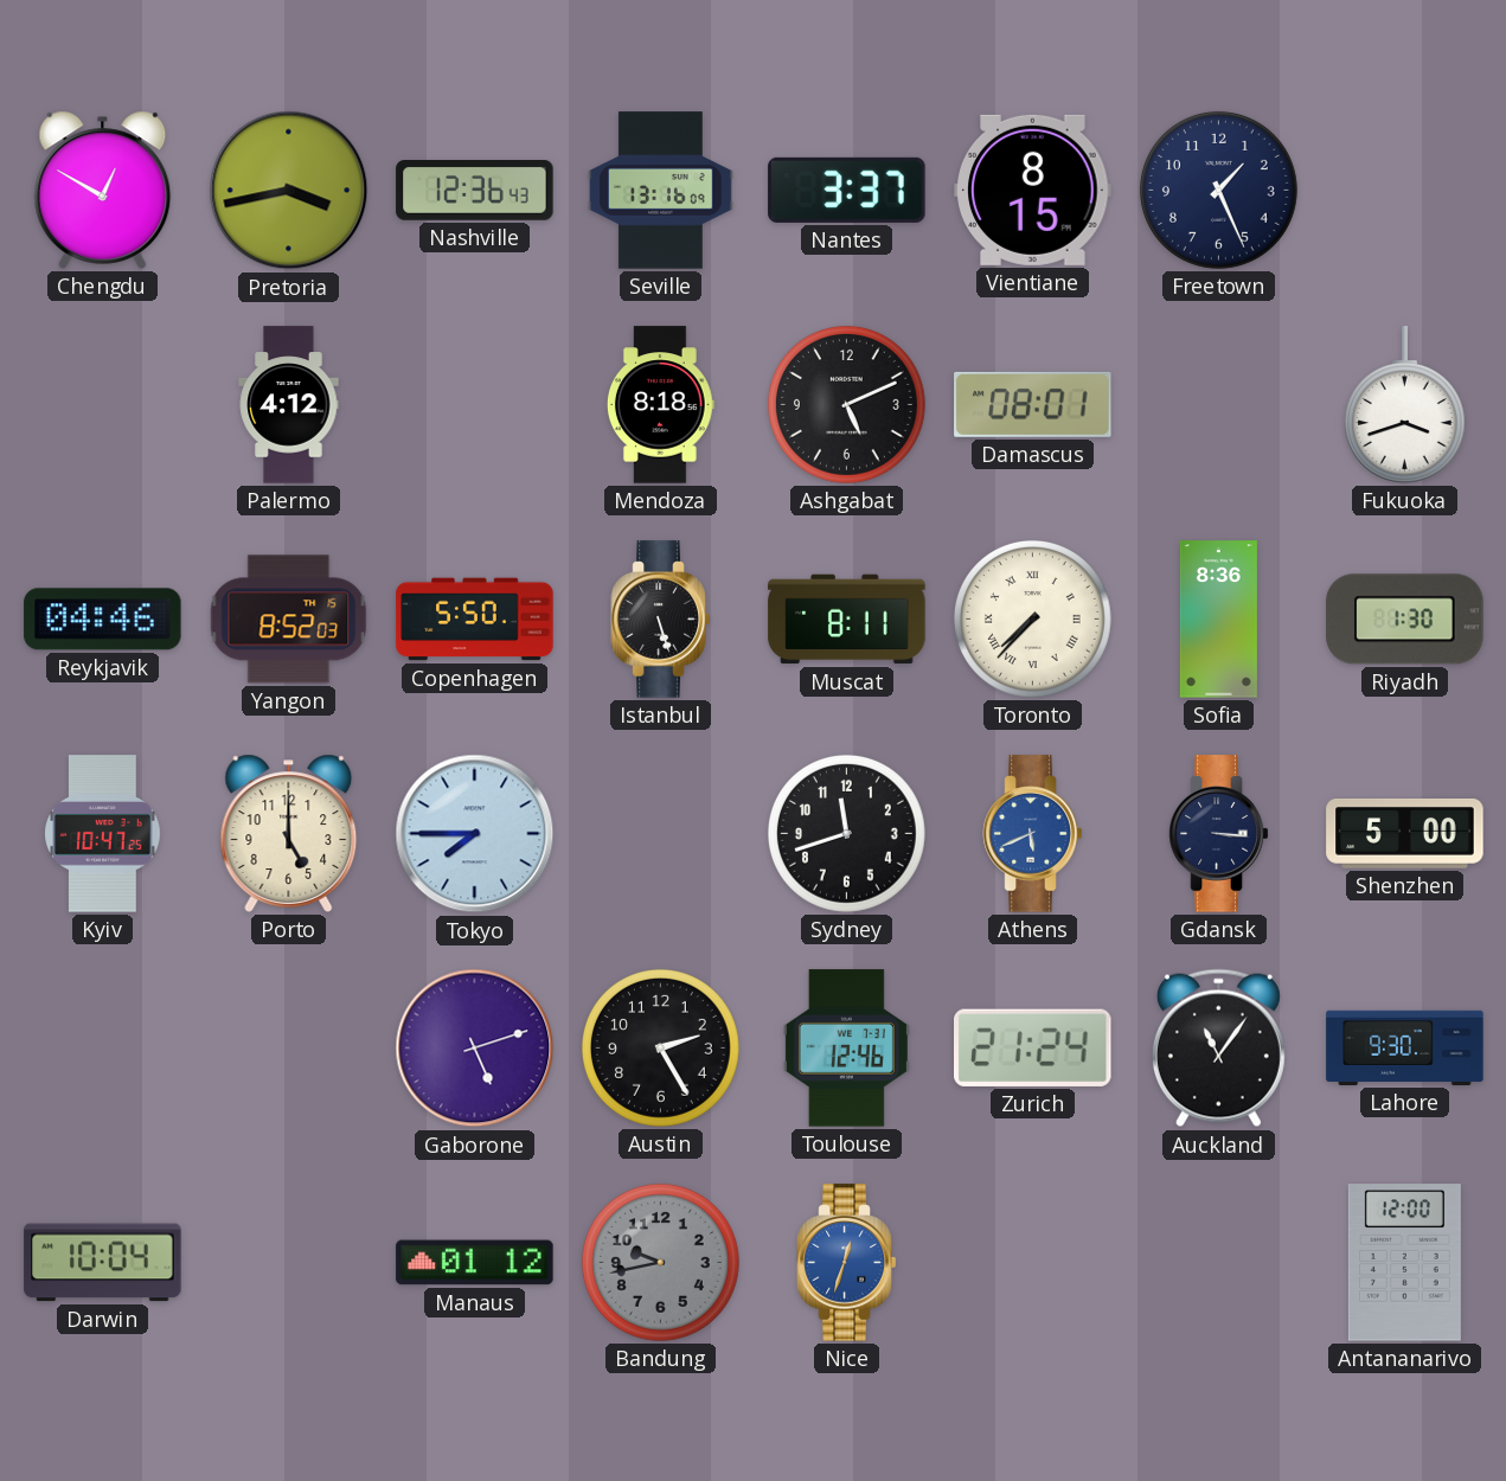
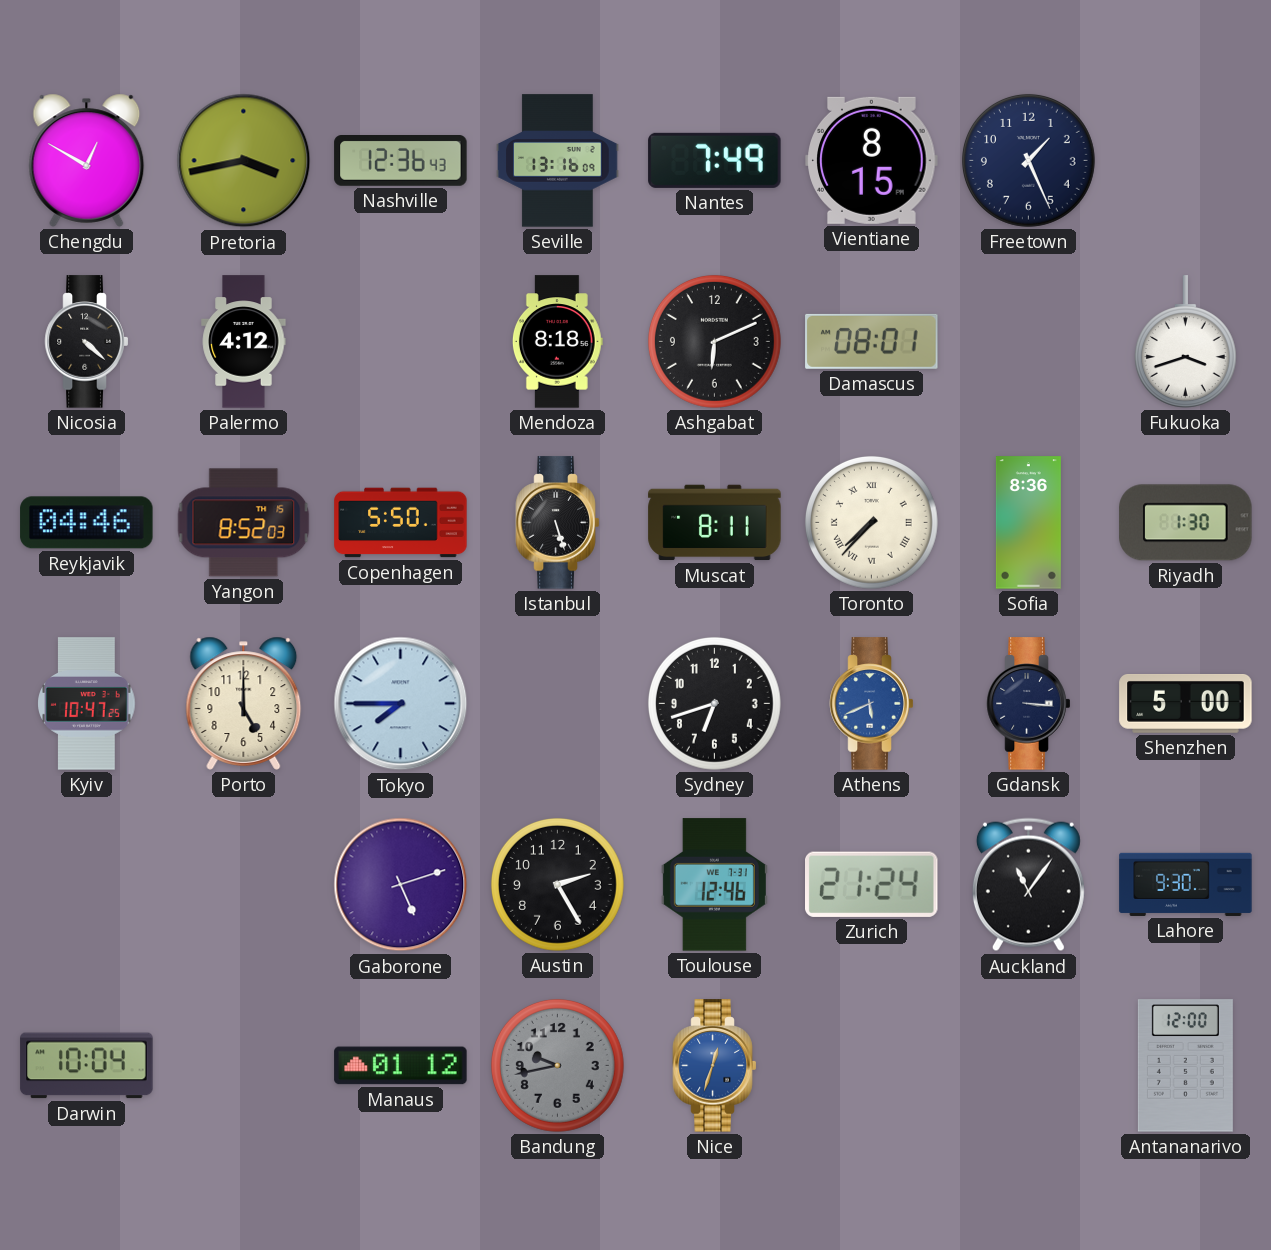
Nantes: 3:37 -> 7:49
Nicosia: none -> 4:22
Ashgabat: 5:11 -> 6:11
Sydney: 11:42 -> 6:42
